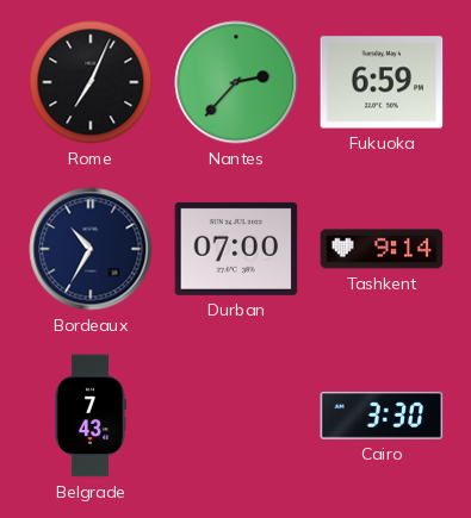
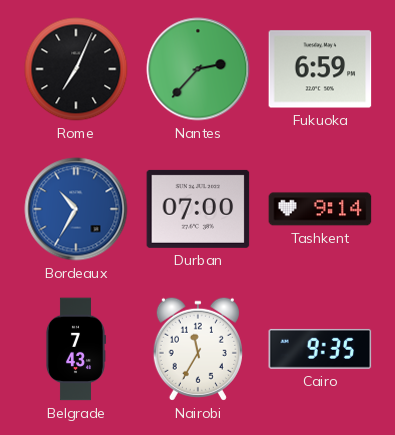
Bordeaux dial: navy -> blue
Nairobi: none -> 11:35
Cairo: 3:30 -> 9:35
